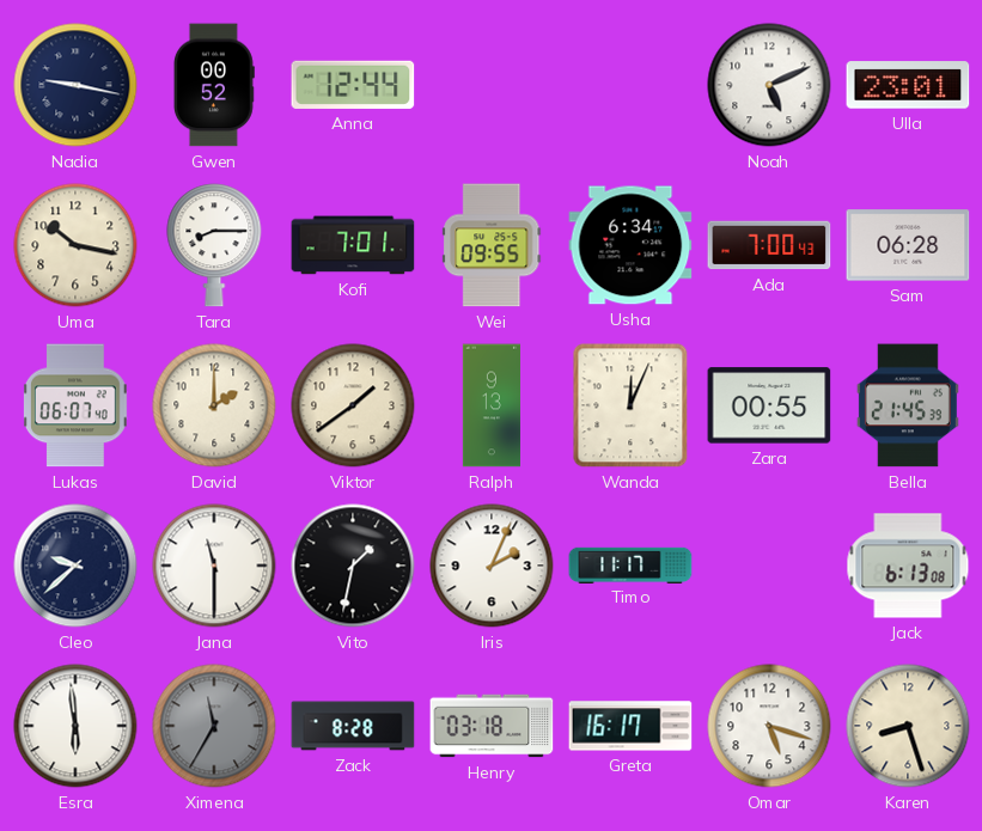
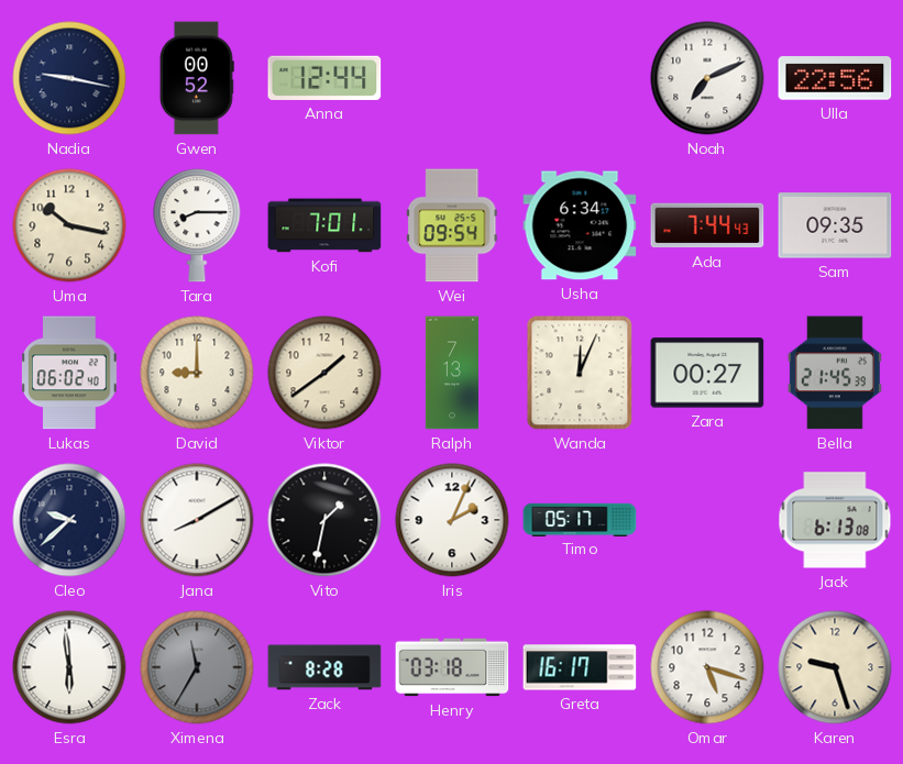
Noah: 5:11 -> 7:11
Ulla: 23:01 -> 22:56
Wei: 09:55 -> 09:54
Ada: 7:00 -> 7:44
Sam: 06:28 -> 09:35
Lukas: 06:07 -> 06:02
David: 2:00 -> 9:00
Ralph: 9:13 -> 7:13
Zara: 00:55 -> 00:27
Jana: 11:30 -> 8:10
Timo: 11:17 -> 05:17
Karen: 8:27 -> 9:27
